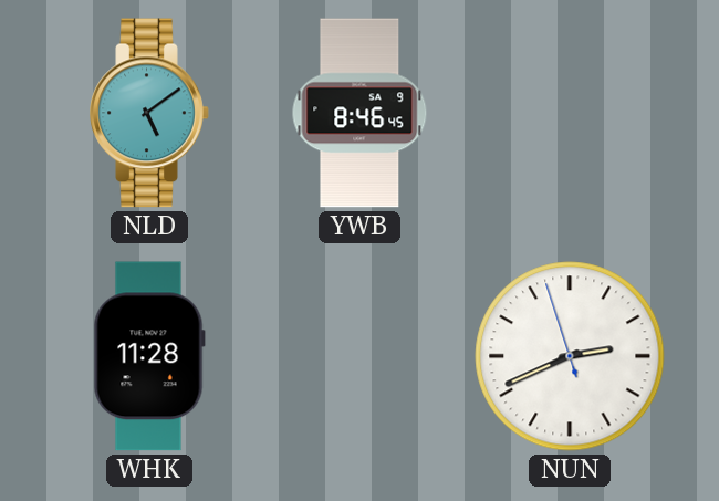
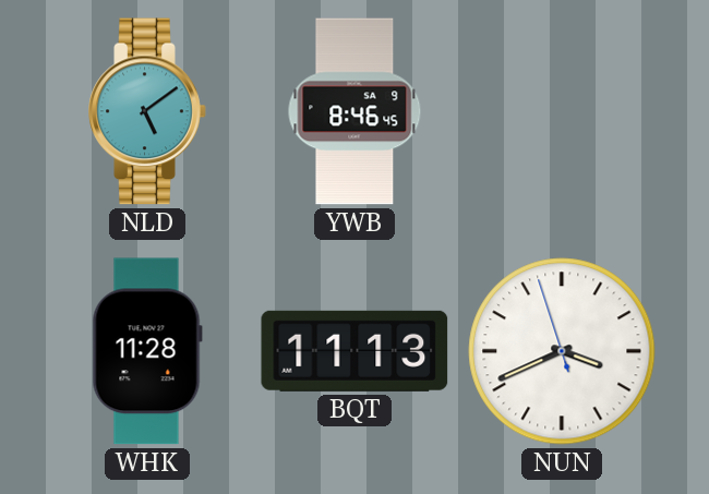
BQT: none -> 11:13
NUN: 2:40 -> 3:40
